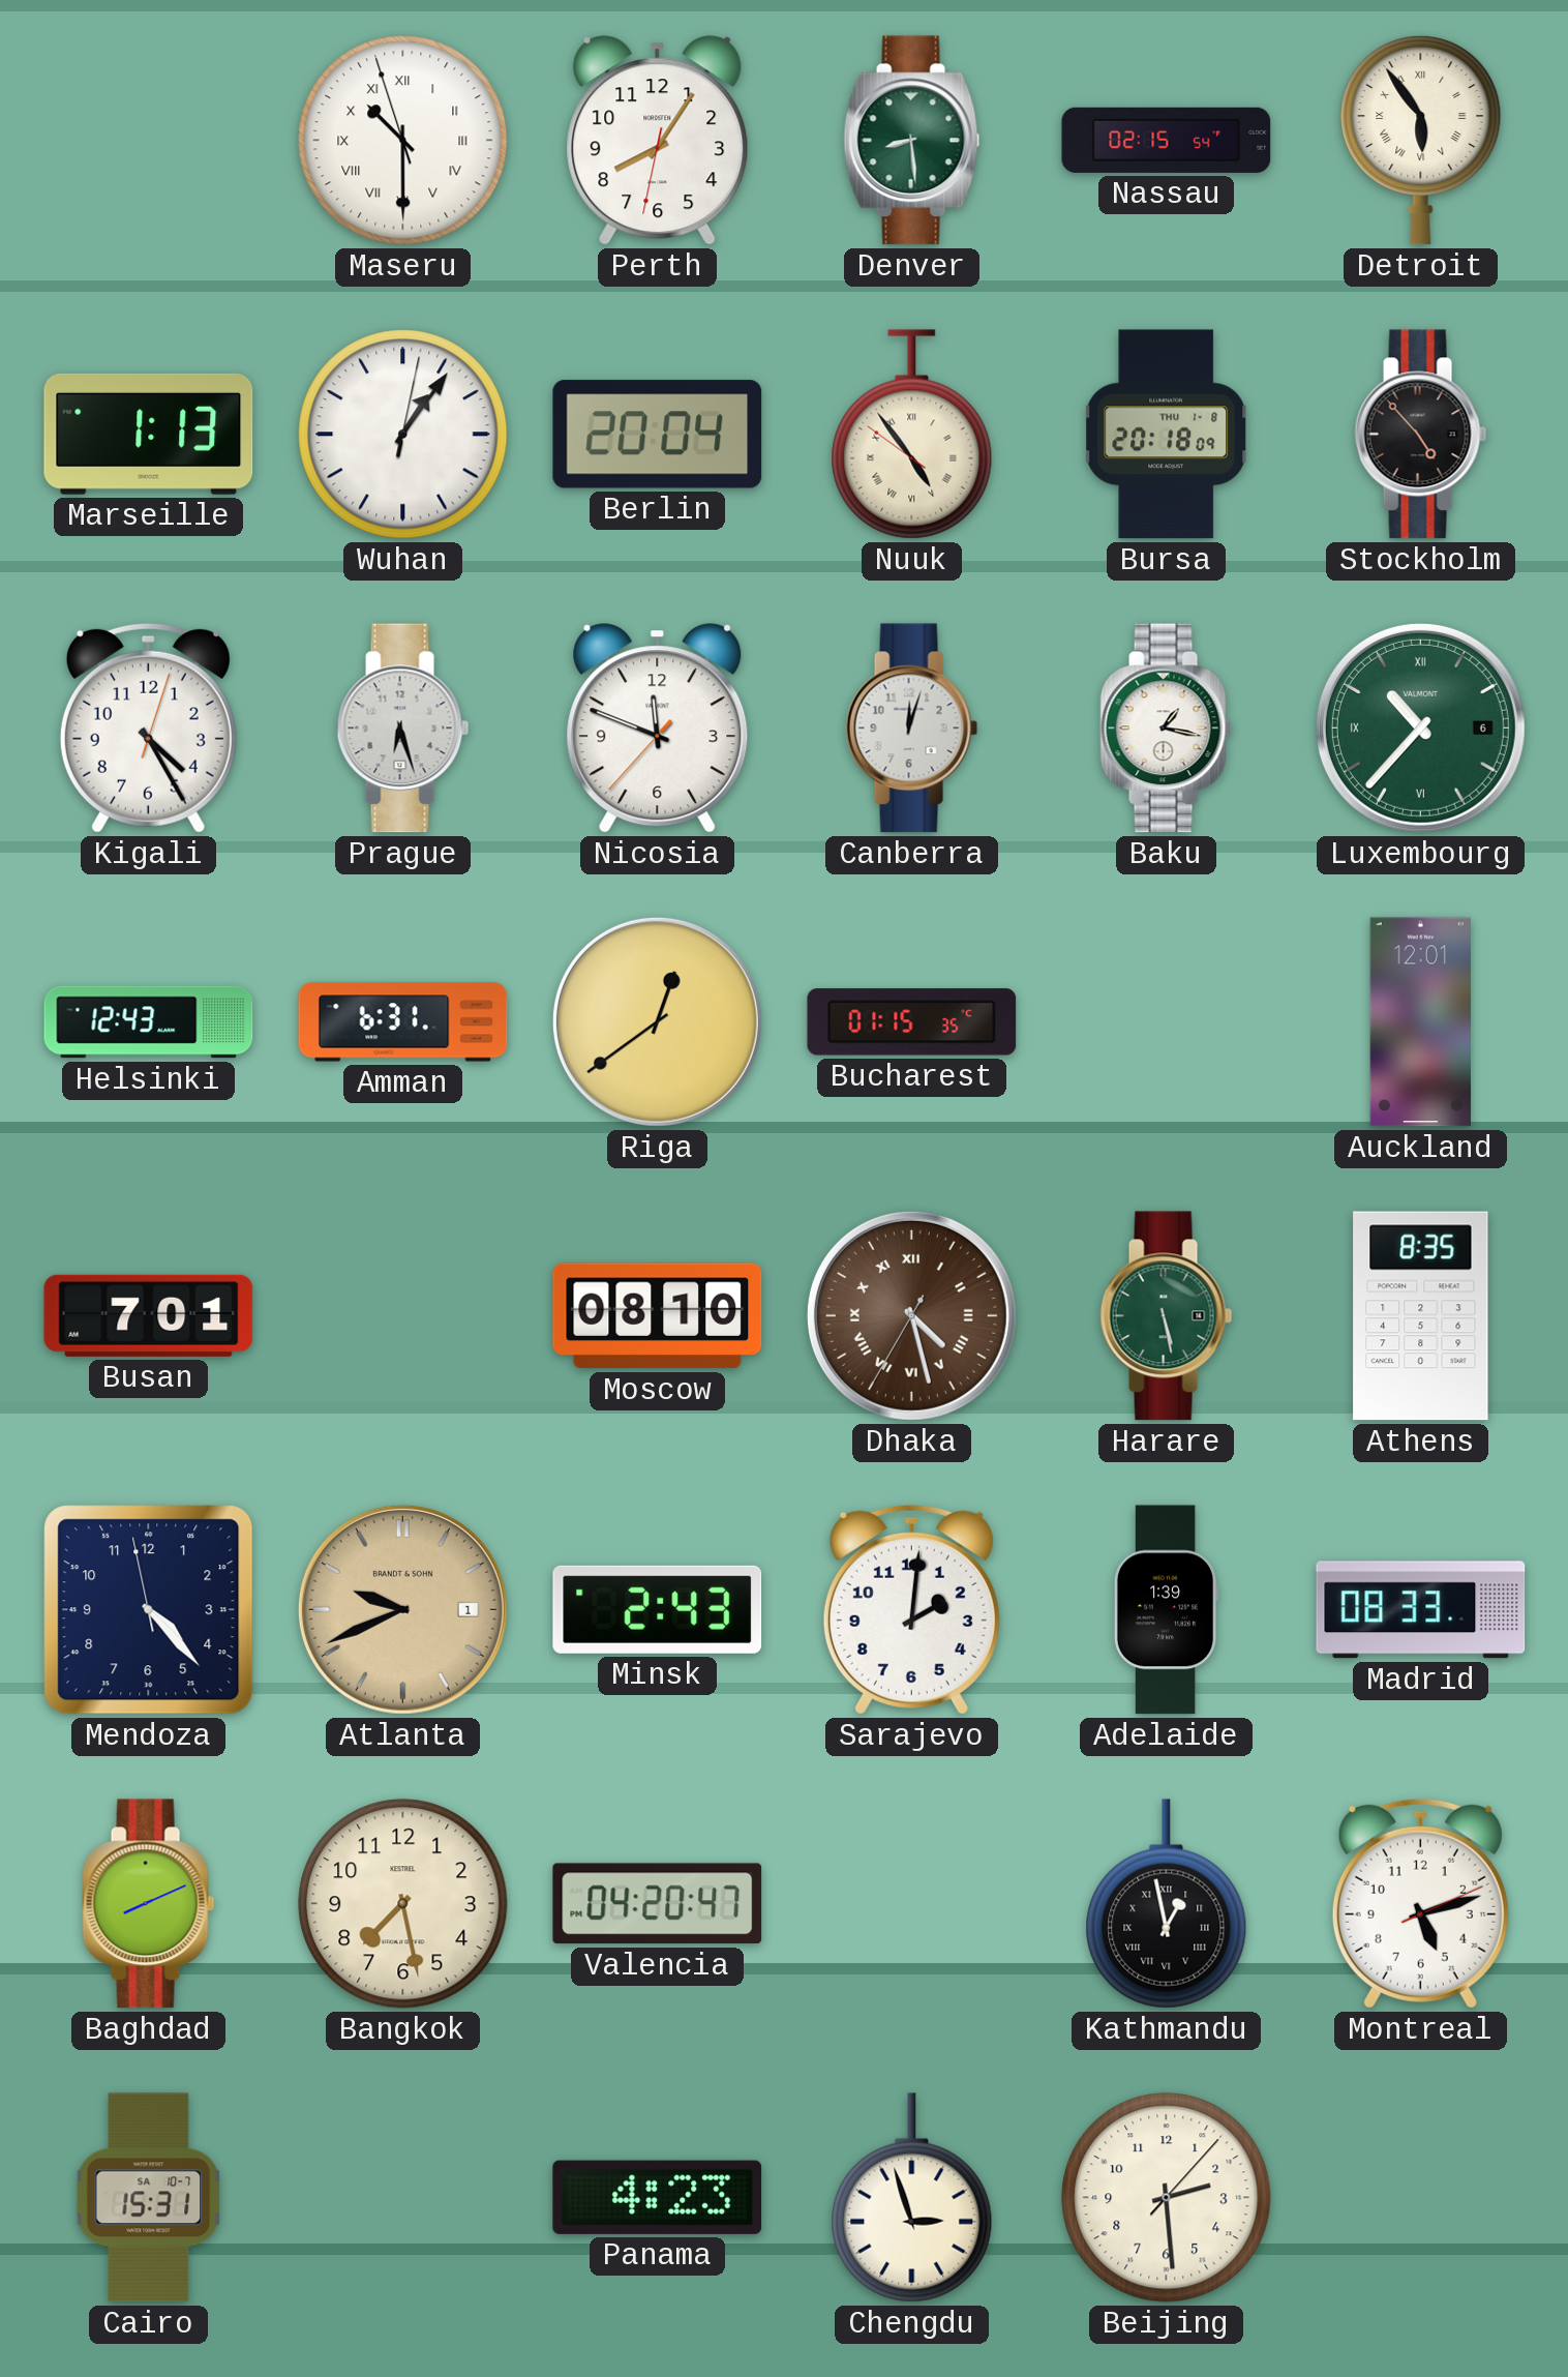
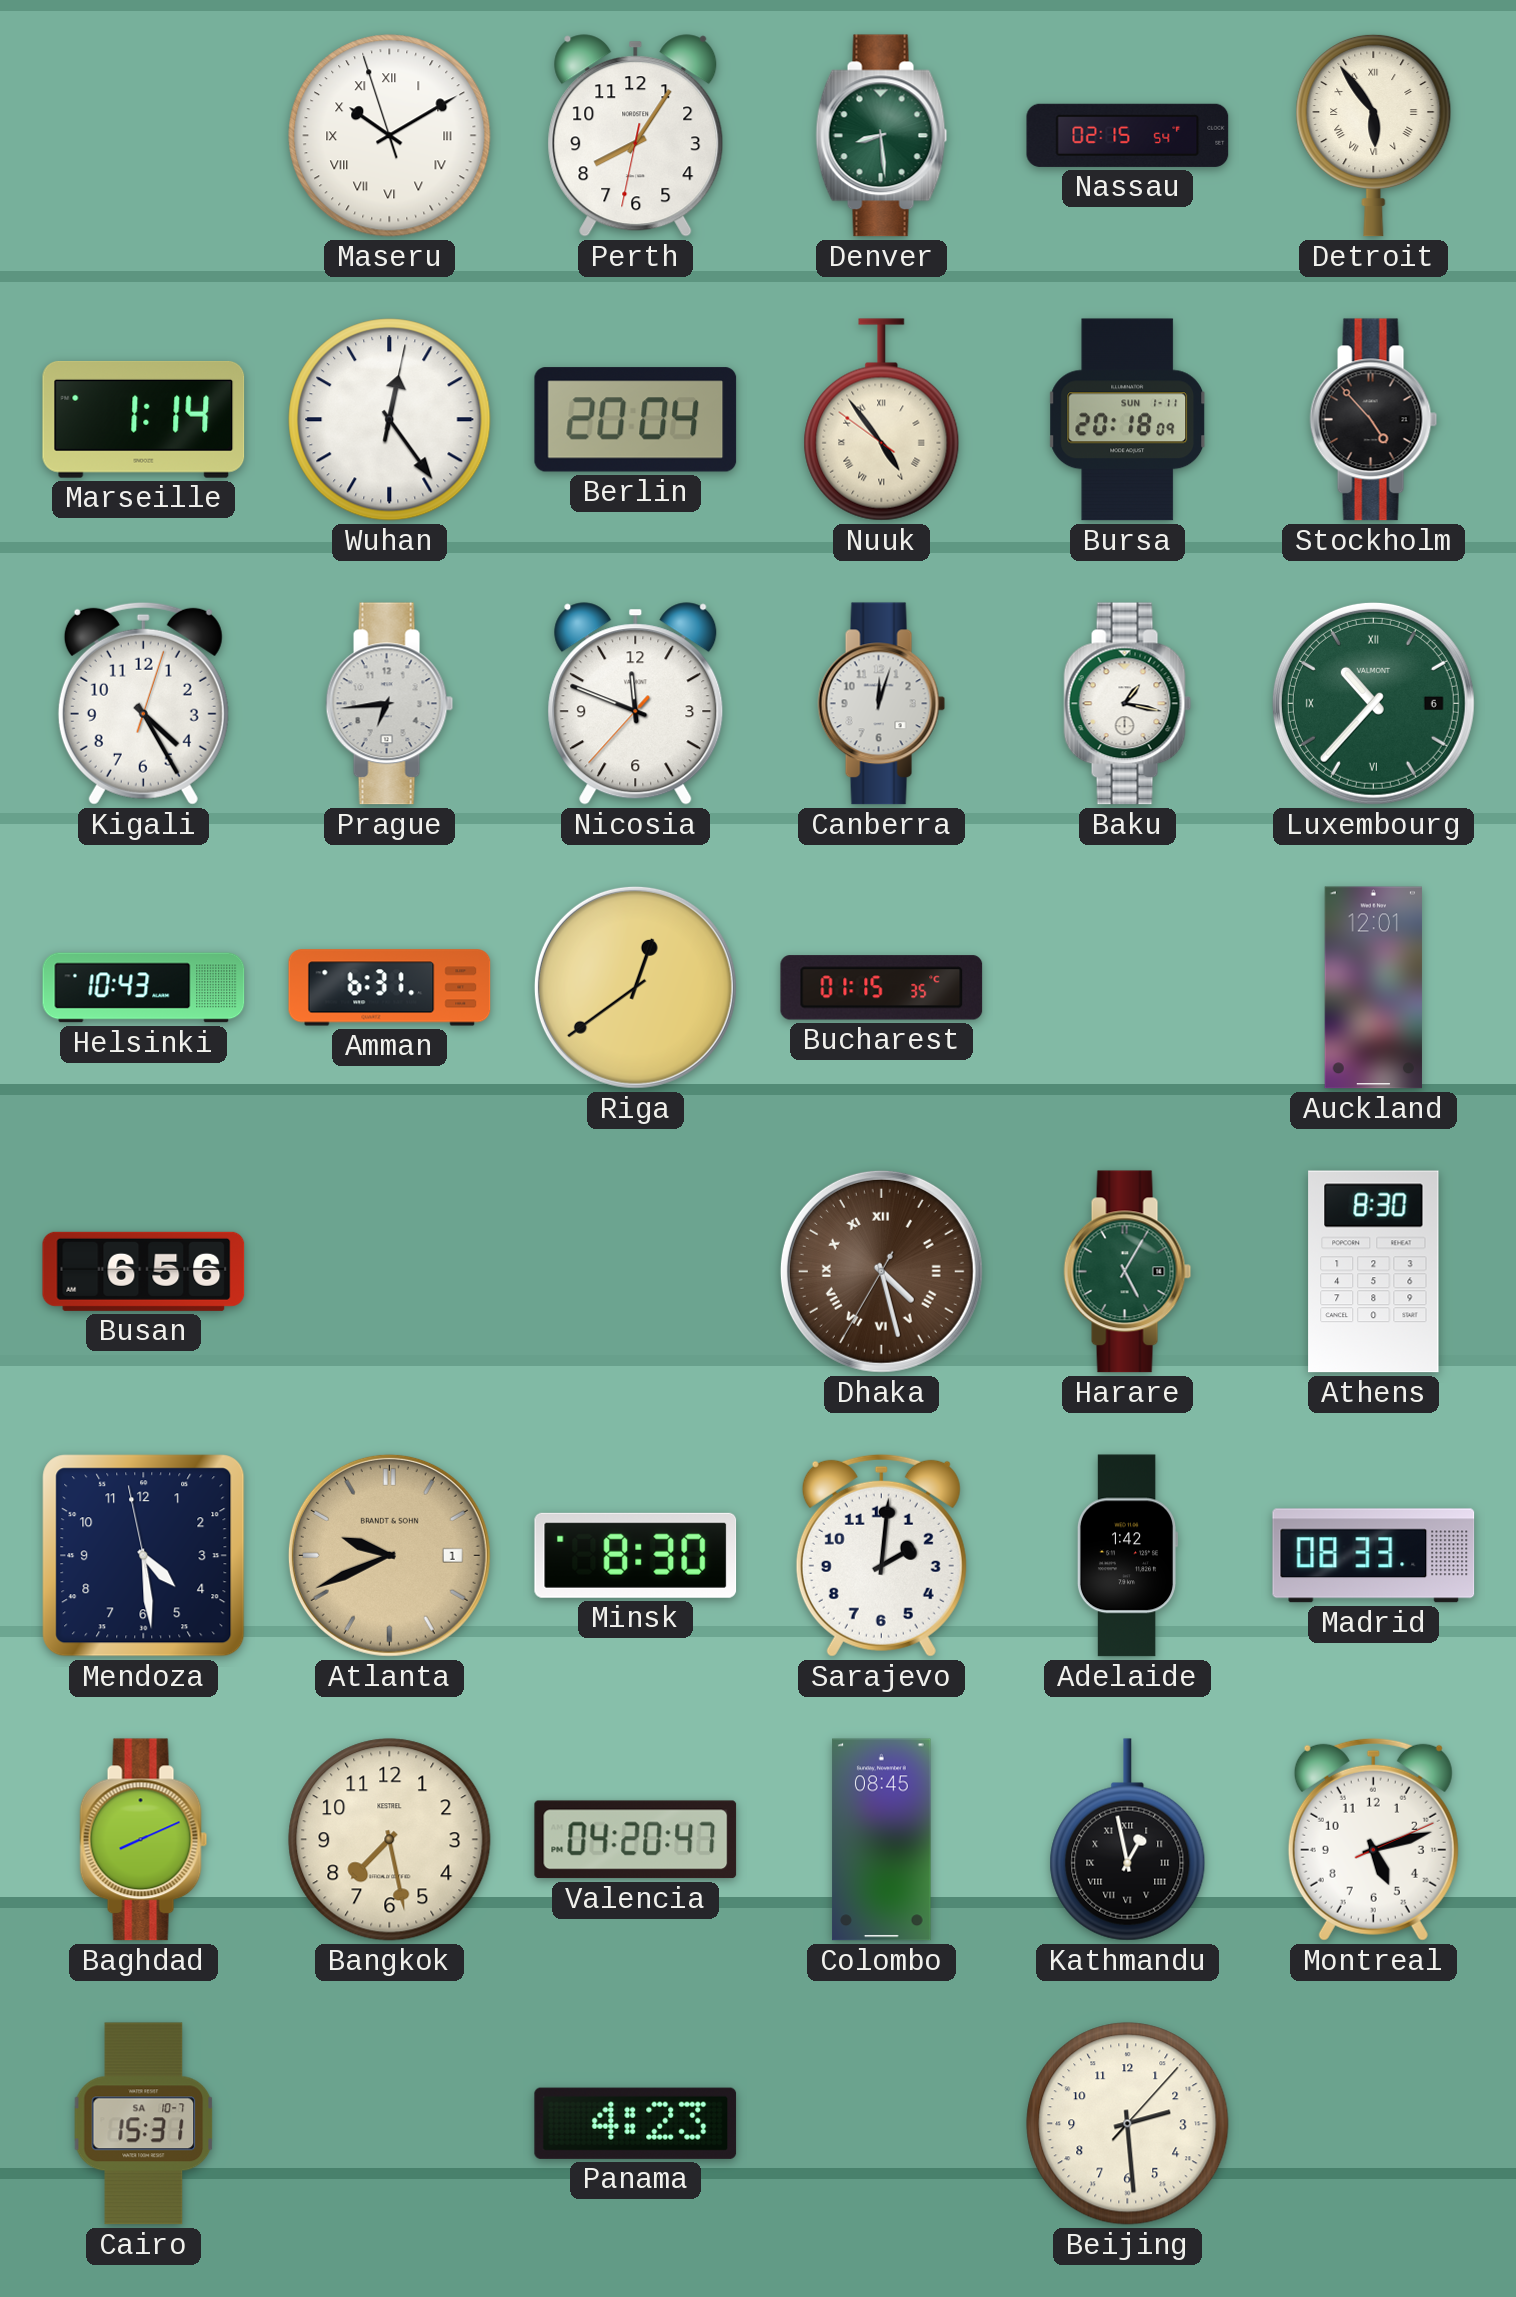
Maseru: 10:29 -> 10:09
Marseille: 1:13 -> 1:14
Wuhan: 1:06 -> 12:24
Bursa date: THU 1-8 -> SUN 1-11
Prague: 6:27 -> 6:44
Helsinki: 12:43 -> 10:43
Busan: 7:01 -> 6:56
Moscow: 08:10 -> none
Harare: 5:28 -> 5:05
Athens: 8:35 -> 8:30
Mendoza: 4:22 -> 4:28
Minsk: 2:43 -> 8:30
Adelaide: 1:39 -> 1:42
Colombo: none -> 08:45
Chengdu: 2:57 -> none
